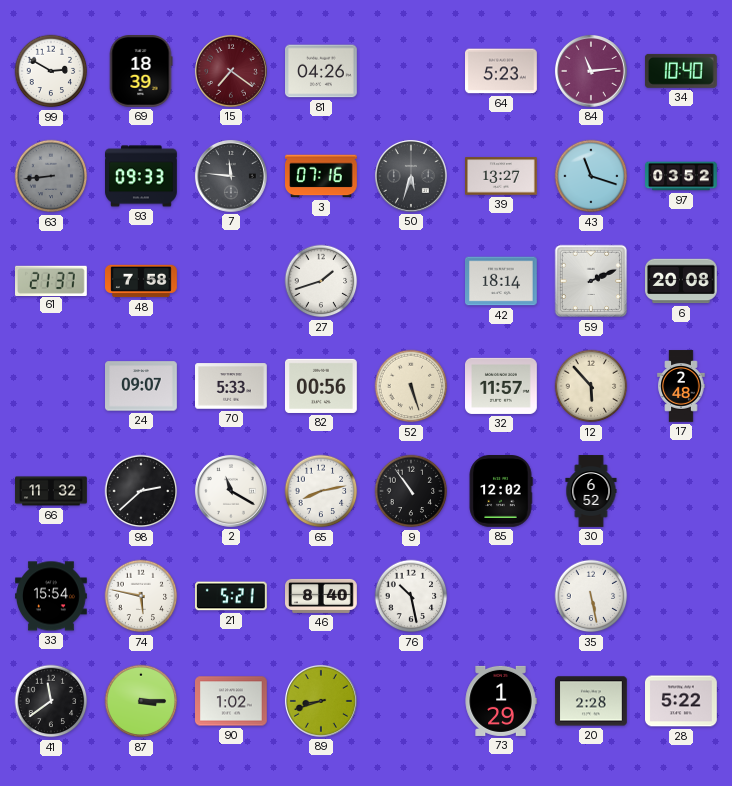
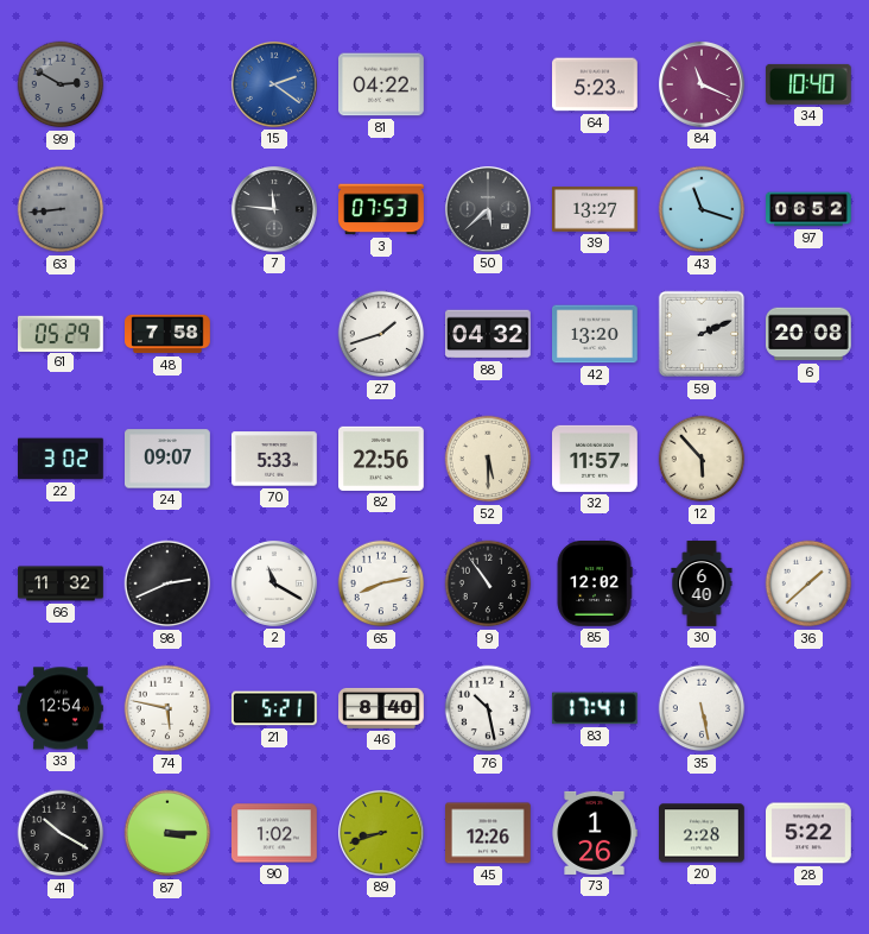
99 dial: white -> grey
69: 18:39 -> none
15: 7:21 -> 2:21
15 dial: burgundy -> blue
81: 04:26 -> 04:22
84: 11:14 -> 11:19
93: 09:33 -> none
3: 07:16 -> 07:53
50: 5:33 -> 5:38
97: 03:52 -> 06:52
61: 21:37 -> 05:29
88: none -> 04:32
42: 18:14 -> 13:20
22: none -> 3:02
82: 00:56 -> 22:56
52: 5:27 -> 5:30
17: 2:48 -> none
98: 2:38 -> 2:41
30: 6:52 -> 6:40
36: none -> 1:38
33: 15:54 -> 12:54
83: none -> 17:41
41: 11:39 -> 10:20
45: none -> 12:26
73: 1:29 -> 1:26
